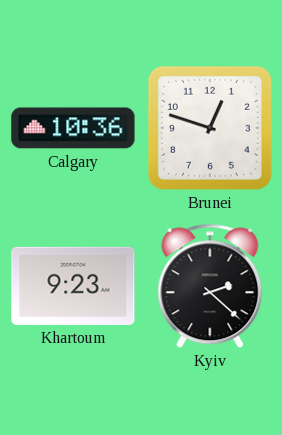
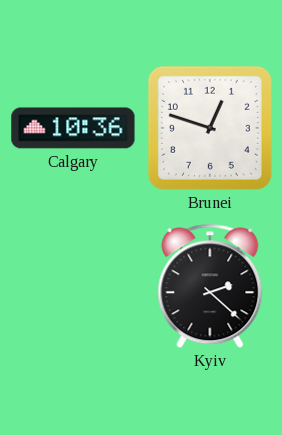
Khartoum: 9:23 -> none
